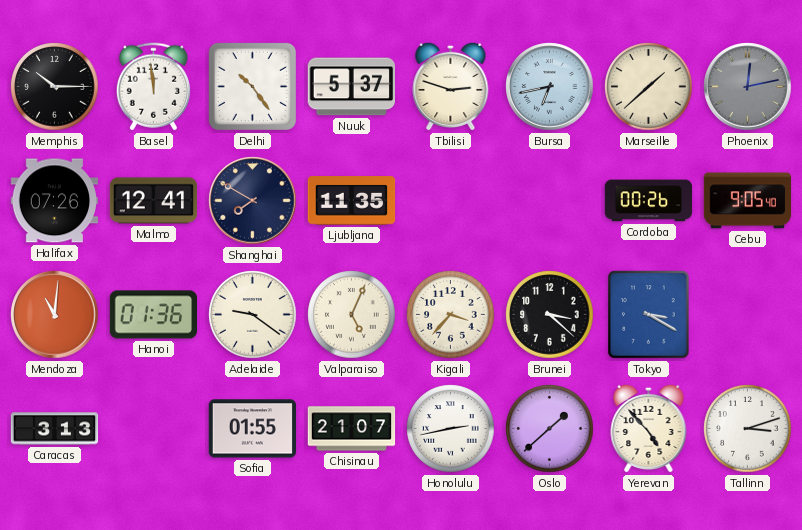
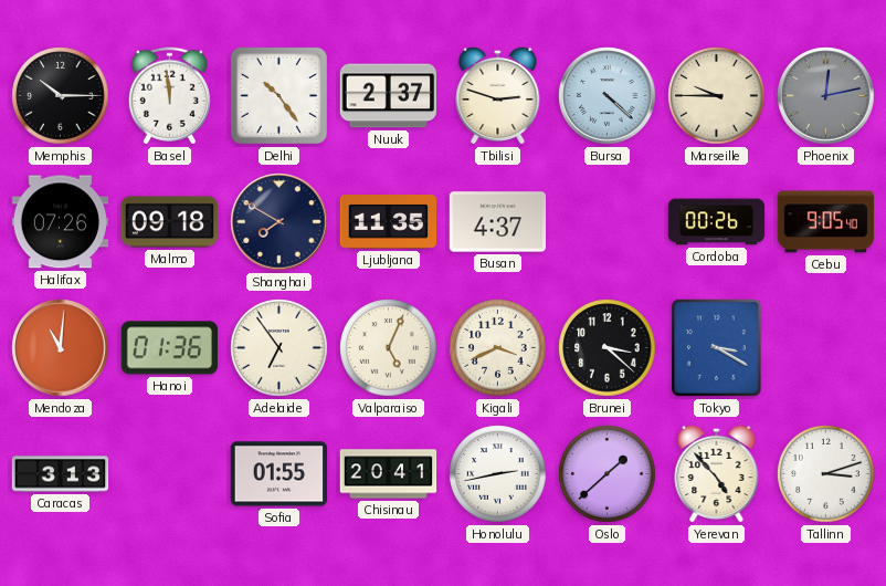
Nuuk: 5:37 -> 2:37
Bursa: 6:43 -> 4:22
Marseille: 1:38 -> 9:45
Malmo: 12:41 -> 09:18
Busan: none -> 4:37
Adelaide: 9:21 -> 6:54
Kigali: 3:37 -> 3:41
Chisinau: 21:07 -> 20:41
